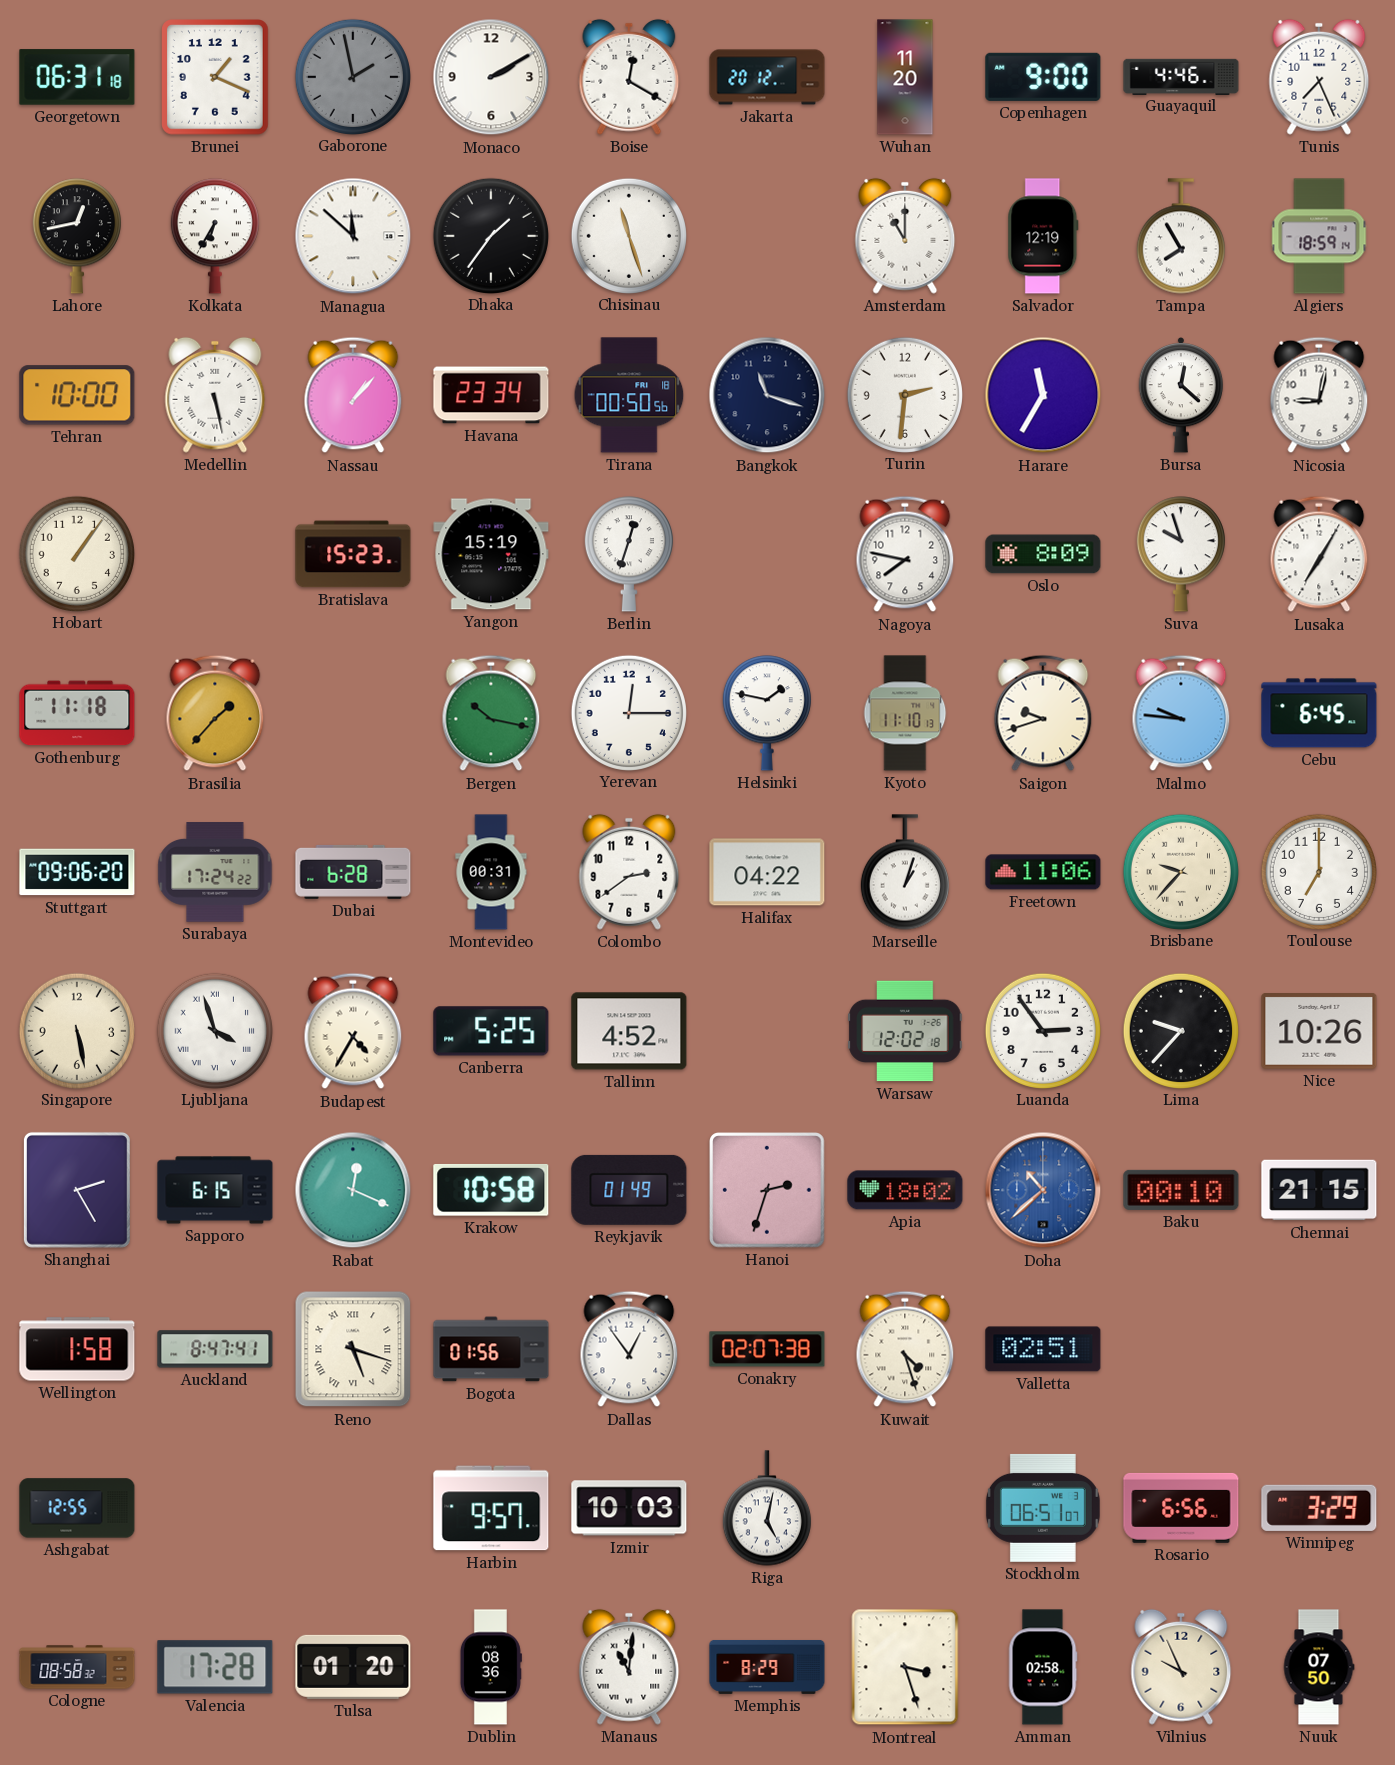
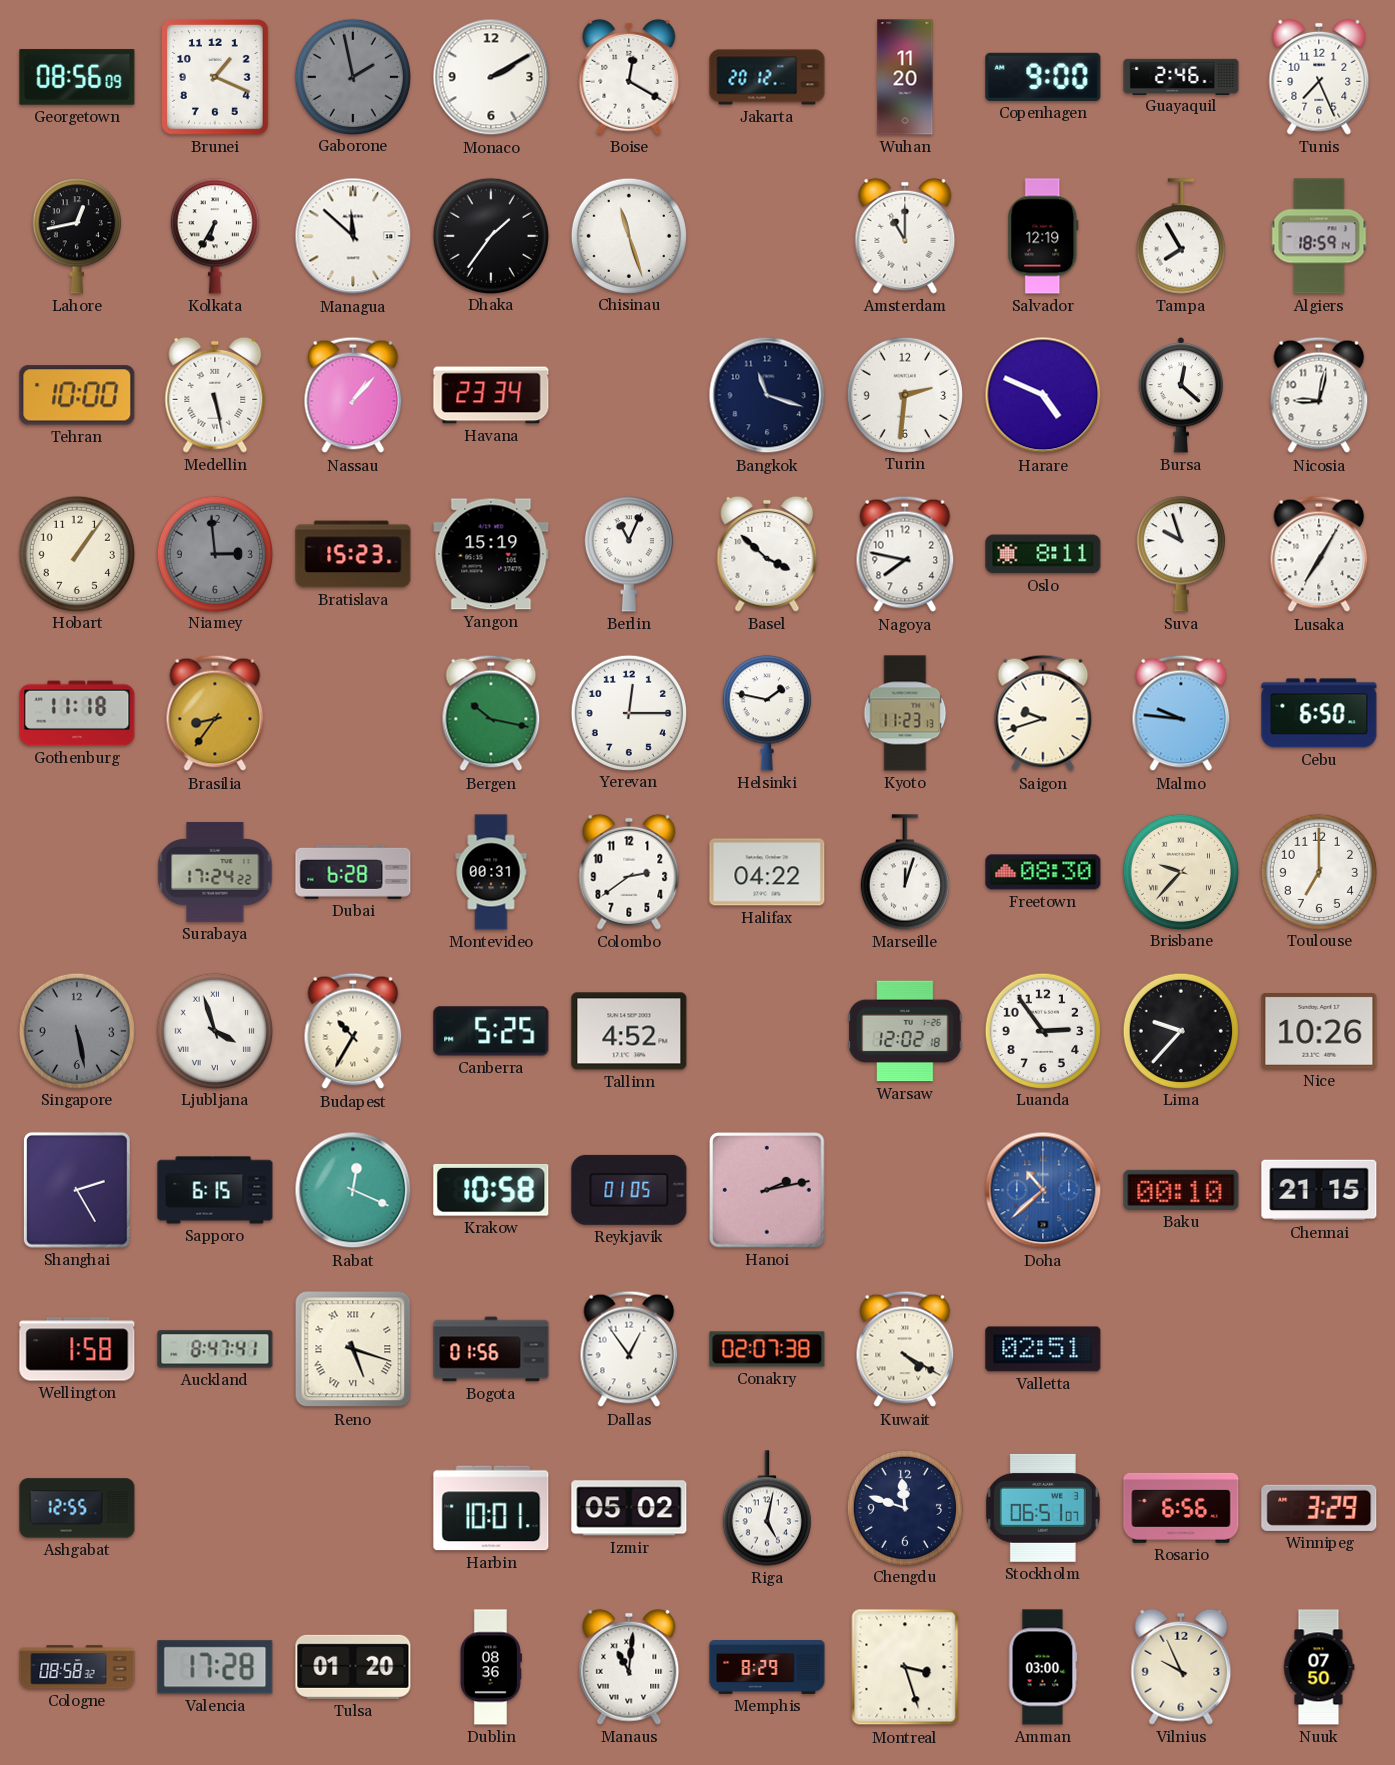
Georgetown: 06:31 -> 08:56
Guayaquil: 4:46 -> 2:46
Tirana: 00:50 -> none
Harare: 11:35 -> 4:49
Niamey: none -> 2:59
Berlin: 12:33 -> 11:04
Basel: none -> 3:52
Oslo: 8:09 -> 8:11
Brasilia: 1:37 -> 8:36
Kyoto: 11:10 -> 11:23
Cebu: 6:45 -> 6:50
Stuttgart: 09:06 -> none
Marseille: 1:03 -> 12:03
Freetown: 11:06 -> 08:30
Singapore dial: cream -> grey
Budapest: 4:35 -> 10:35
Reykjavik: 01:49 -> 01:05
Hanoi: 2:33 -> 2:13
Apia: 18:02 -> none
Kuwait: 4:27 -> 4:20
Harbin: 9:57 -> 10:01
Izmir: 10:03 -> 05:02
Chengdu: none -> 11:48
Amman: 02:58 -> 03:00
